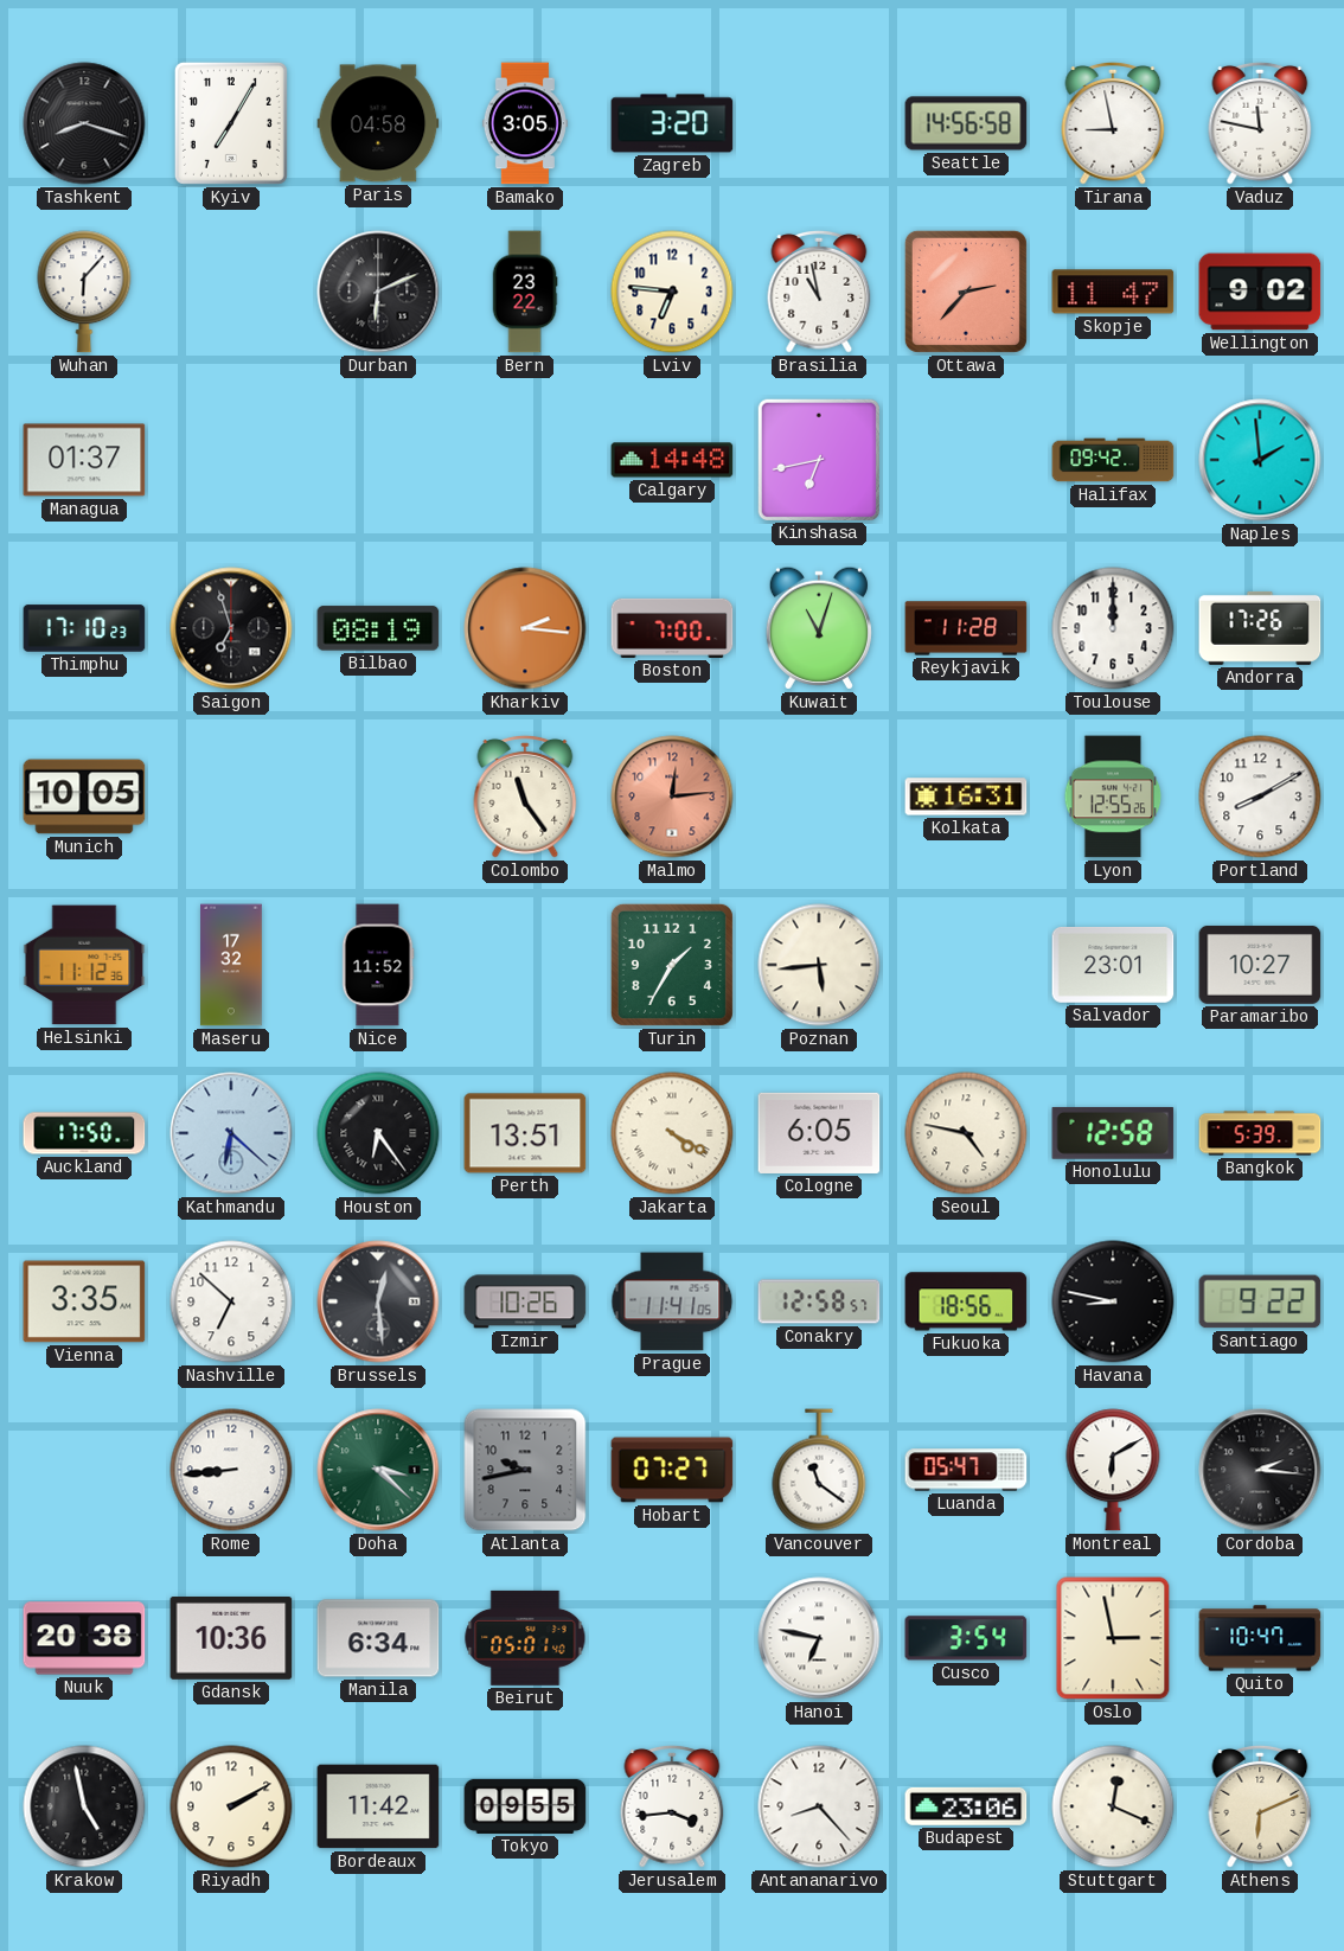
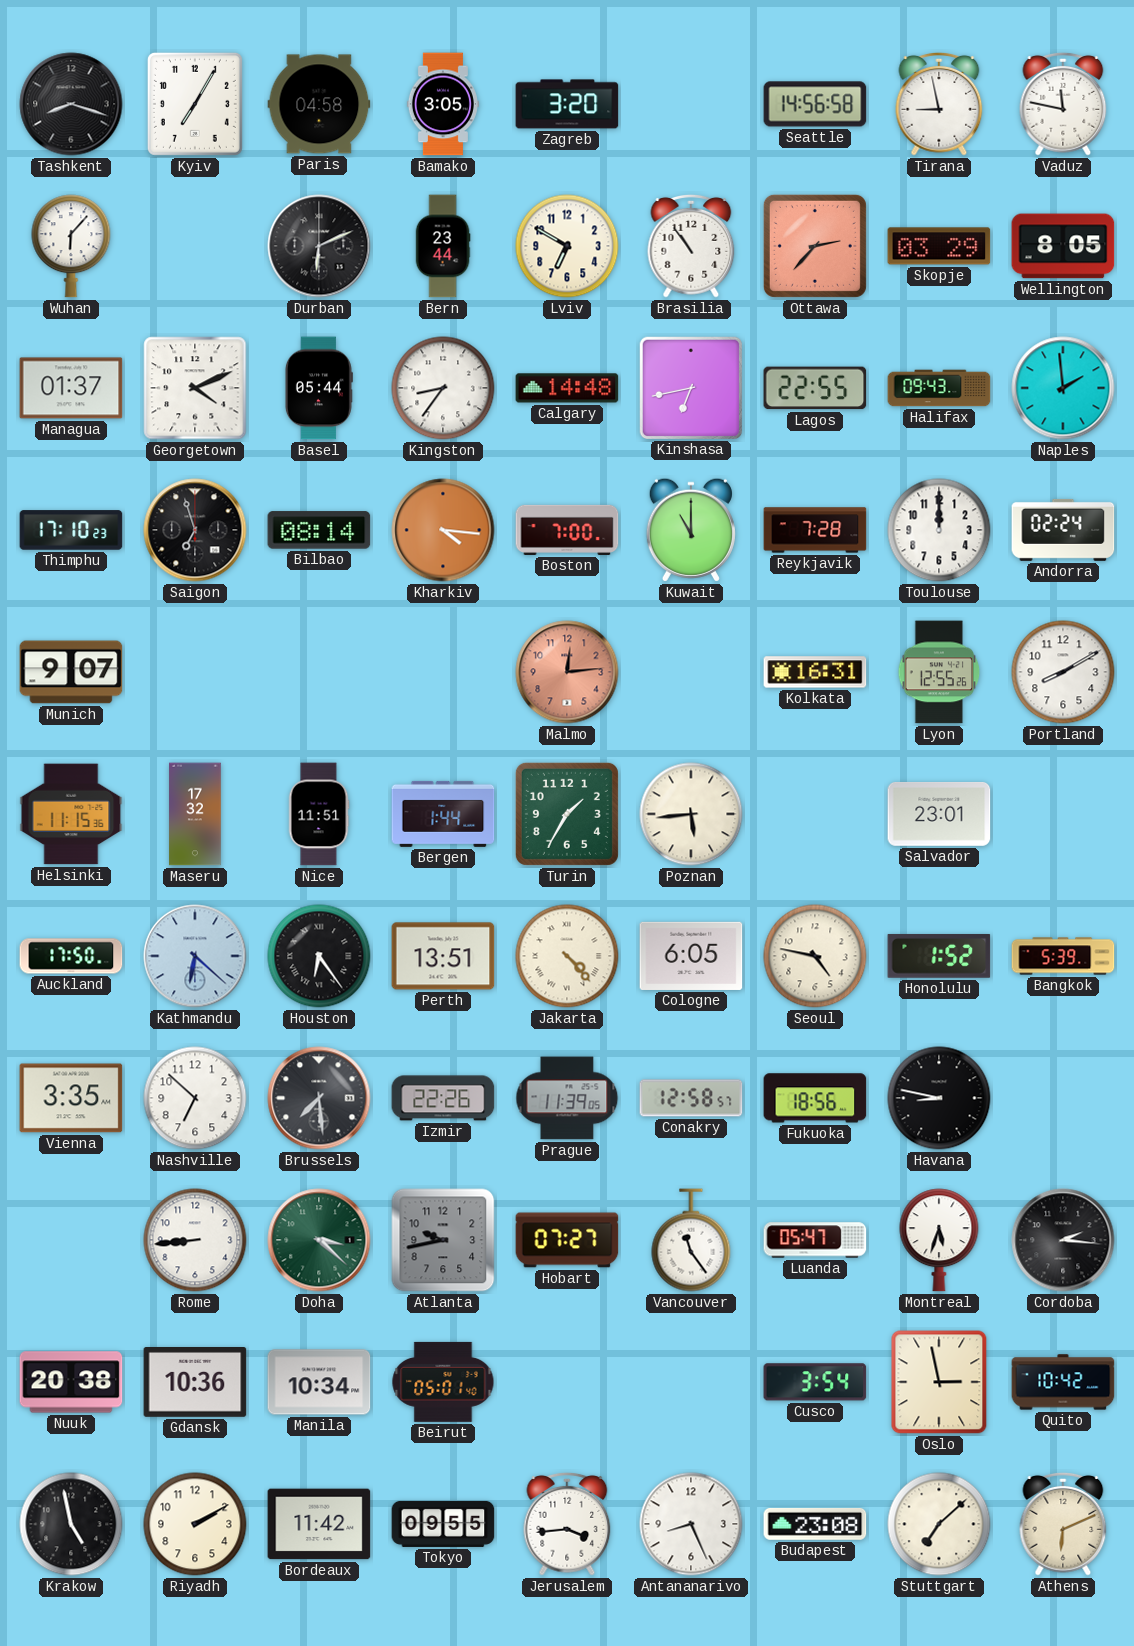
Bern: 23:22 -> 23:44
Lviv: 6:46 -> 6:50
Brasilia: 10:58 -> 10:54
Skopje: 11:47 -> 03:29
Wellington: 9:02 -> 8:05
Georgetown: none -> 4:11
Basel: none -> 05:44
Kingston: none -> 8:36
Lagos: none -> 22:55
Halifax: 09:42 -> 09:43
Bilbao: 08:19 -> 08:14
Kharkiv: 2:16 -> 4:16
Kuwait: 11:03 -> 11:00
Reykjavik: 11:28 -> 7:28
Andorra: 17:26 -> 02:24
Munich: 10:05 -> 9:07
Colombo: 11:24 -> none
Helsinki: 11:12 -> 11:15
Nice: 11:52 -> 11:51
Bergen: none -> 1:44
Paramaribo: 10:27 -> none
Jakarta: 4:20 -> 4:23
Honolulu: 12:58 -> 1:52
Brussels: 12:29 -> 7:29
Izmir: 10:26 -> 22:26
Prague: 11:41 -> 11:39
Santiago: 9:22 -> none
Vancouver: 11:21 -> 11:24
Montreal: 6:10 -> 5:33
Manila: 6:34 -> 10:34
Hanoi: 6:47 -> none
Quito: 10:47 -> 10:42
Antananarivo: 8:23 -> 8:26
Budapest: 23:06 -> 23:08
Stuttgart: 12:19 -> 7:08
